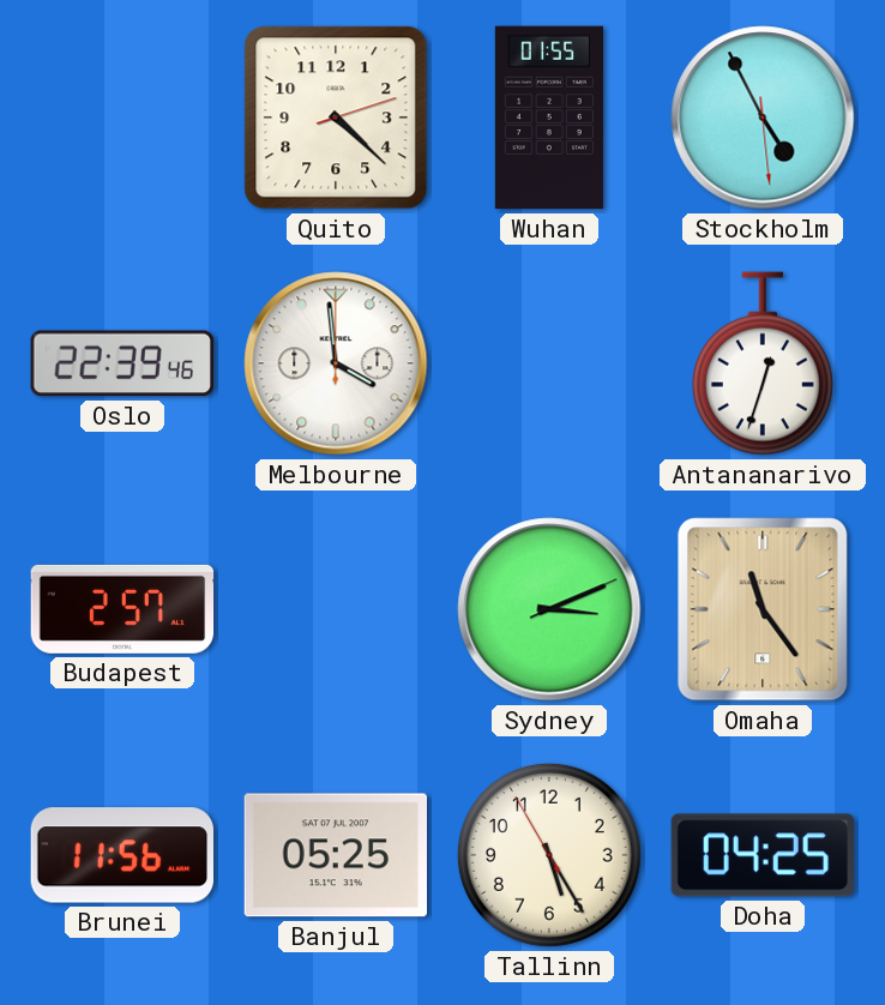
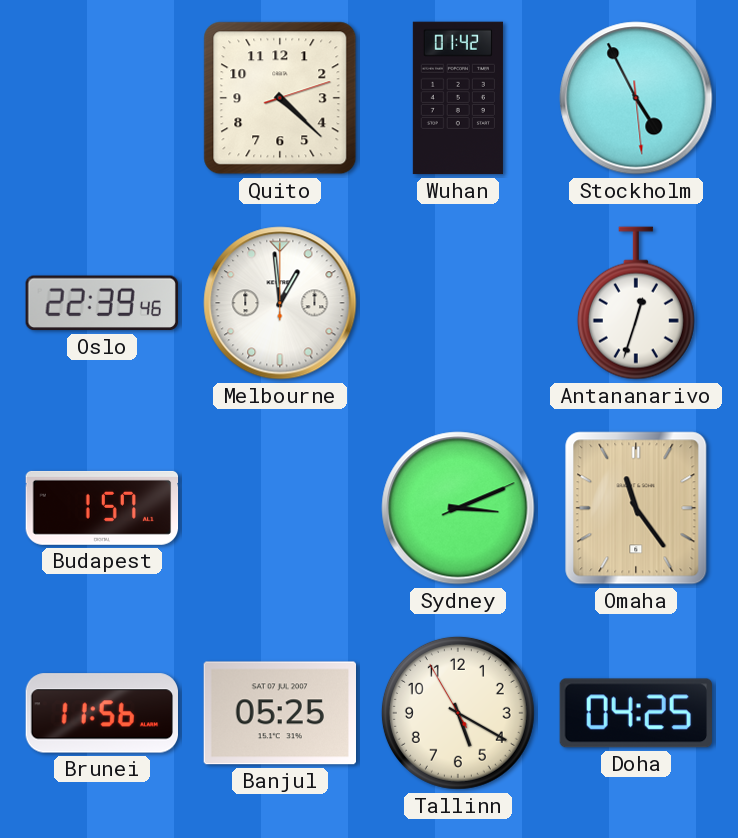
Wuhan: 01:55 -> 01:42
Melbourne: 3:59 -> 12:59
Budapest: 2:57 -> 1:57
Tallinn: 5:24 -> 5:19
